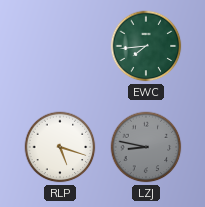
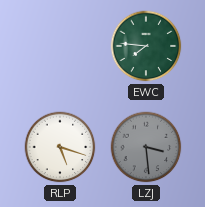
EWC: 7:44 -> 7:46
LZJ: 8:47 -> 3:29
